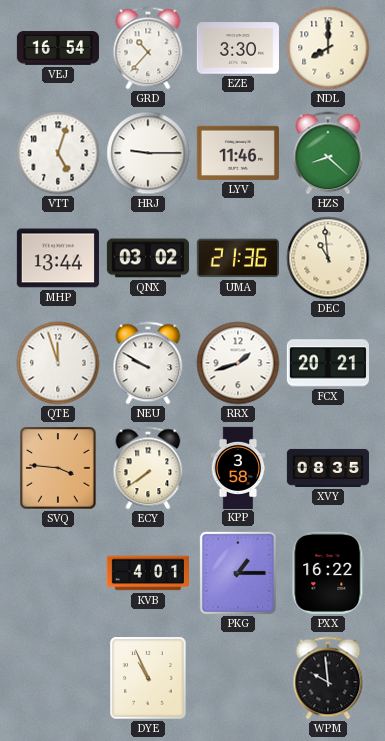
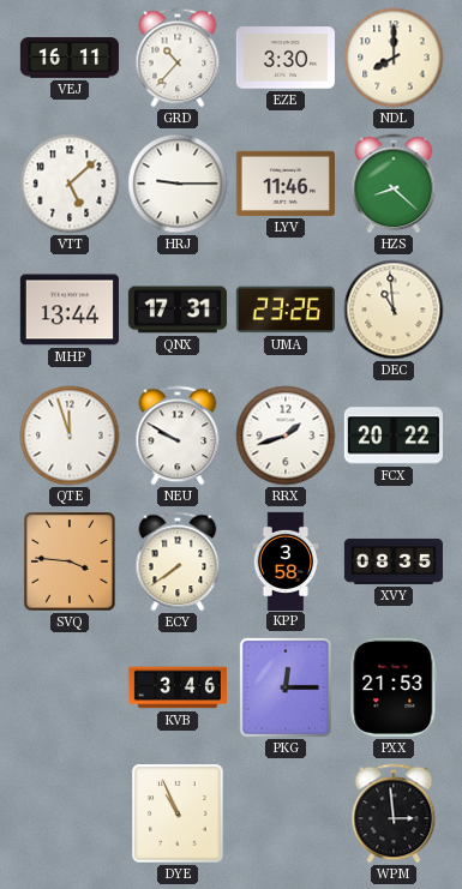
VEJ: 16:54 -> 16:11
VTT: 5:03 -> 5:08
QNX: 03:02 -> 17:31
UMA: 21:36 -> 23:26
FCX: 20:21 -> 20:22
KVB: 4:01 -> 3:46
PKG: 1:15 -> 12:15
PXX: 16:22 -> 21:53
WPM: 9:59 -> 2:59
